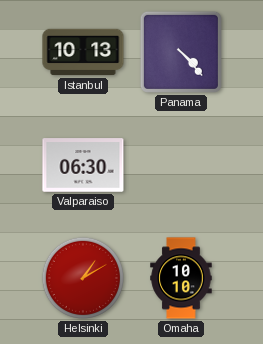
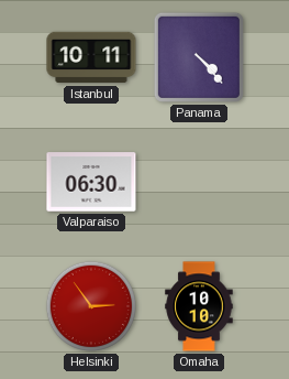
Istanbul: 10:13 -> 10:11
Helsinki: 1:10 -> 2:54
